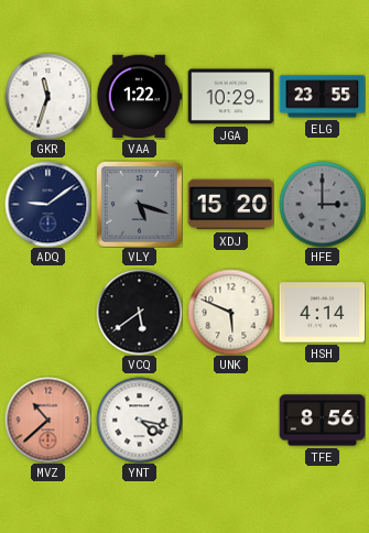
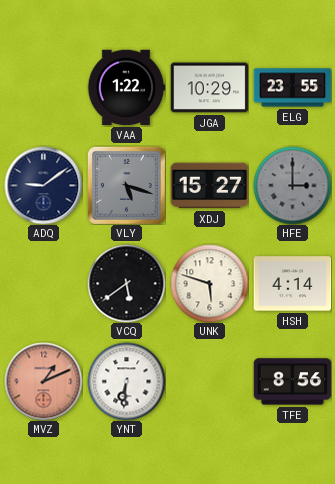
GKR: 11:33 -> none
XDJ: 15:20 -> 15:27
UNK: 5:49 -> 5:48
MVZ: 10:38 -> 1:11
YNT: 4:17 -> 6:31
